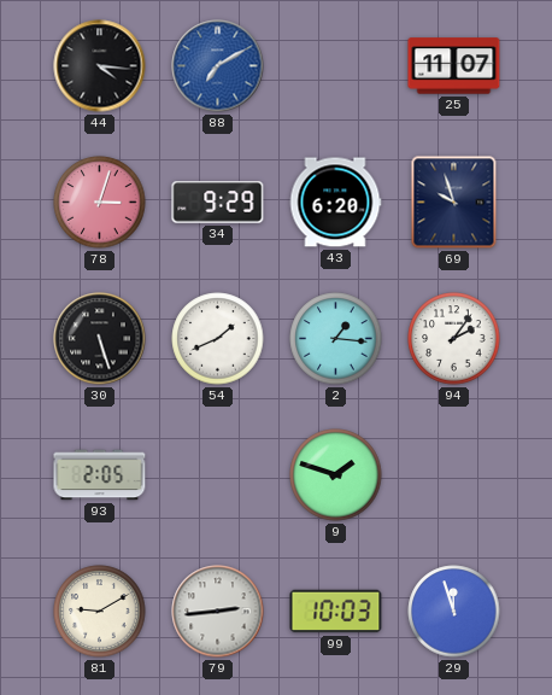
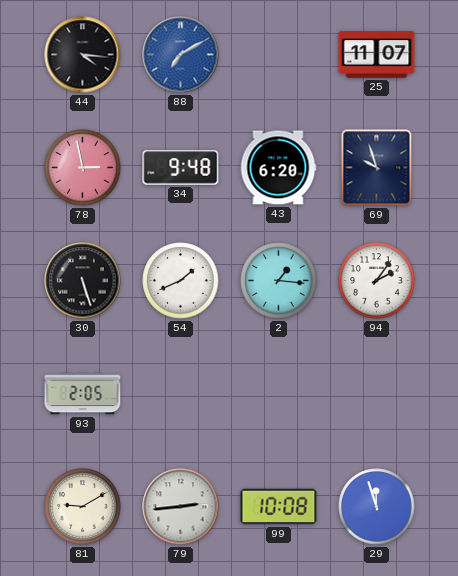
78: 3:03 -> 2:58
34: 9:29 -> 9:48
9: 1:48 -> none
99: 10:03 -> 10:08
